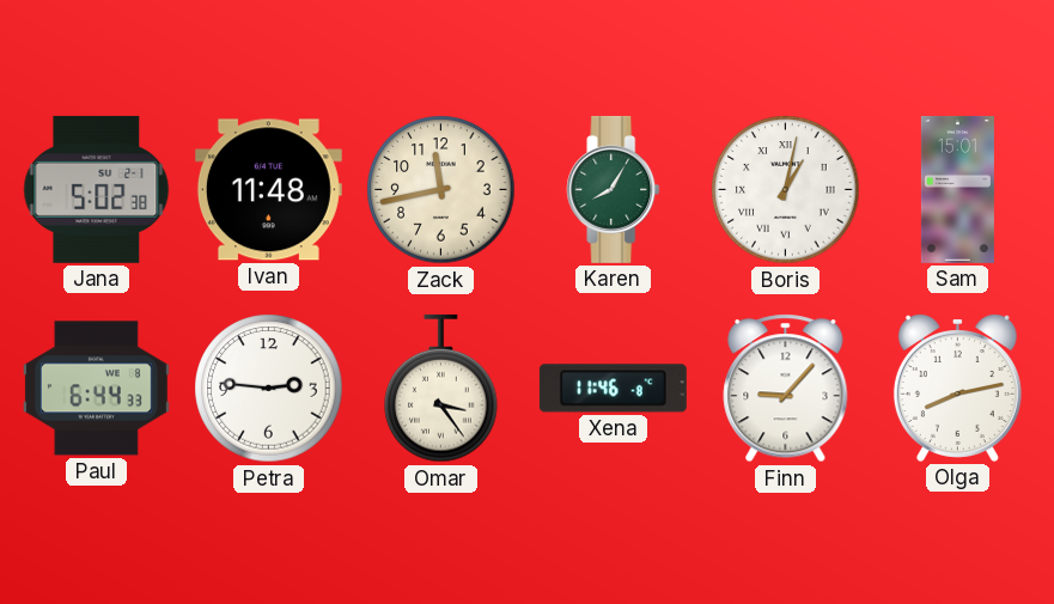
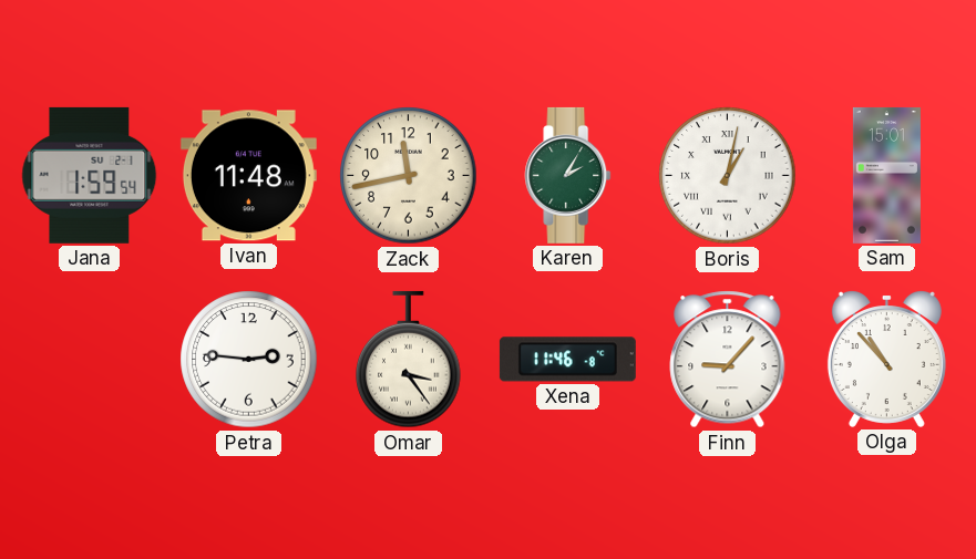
Jana: 5:02 -> 1:59
Karen: 8:05 -> 2:05
Paul: 6:44 -> none
Olga: 8:13 -> 10:53
